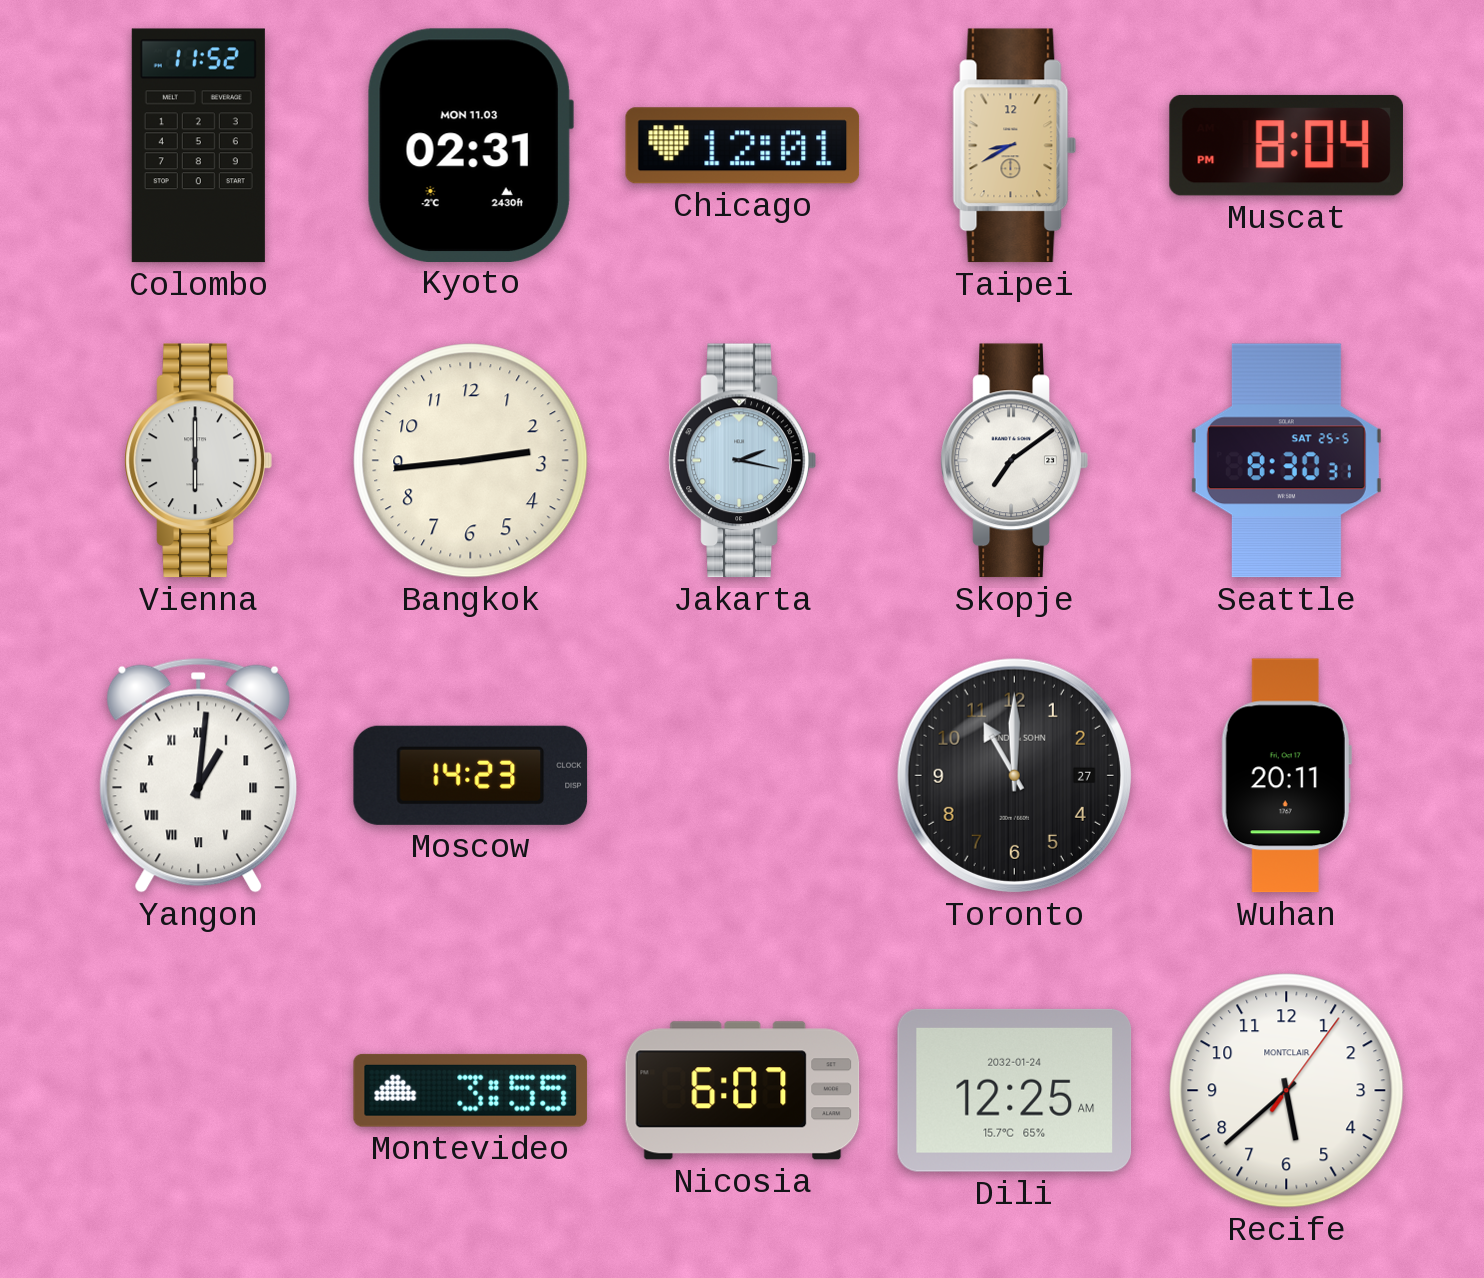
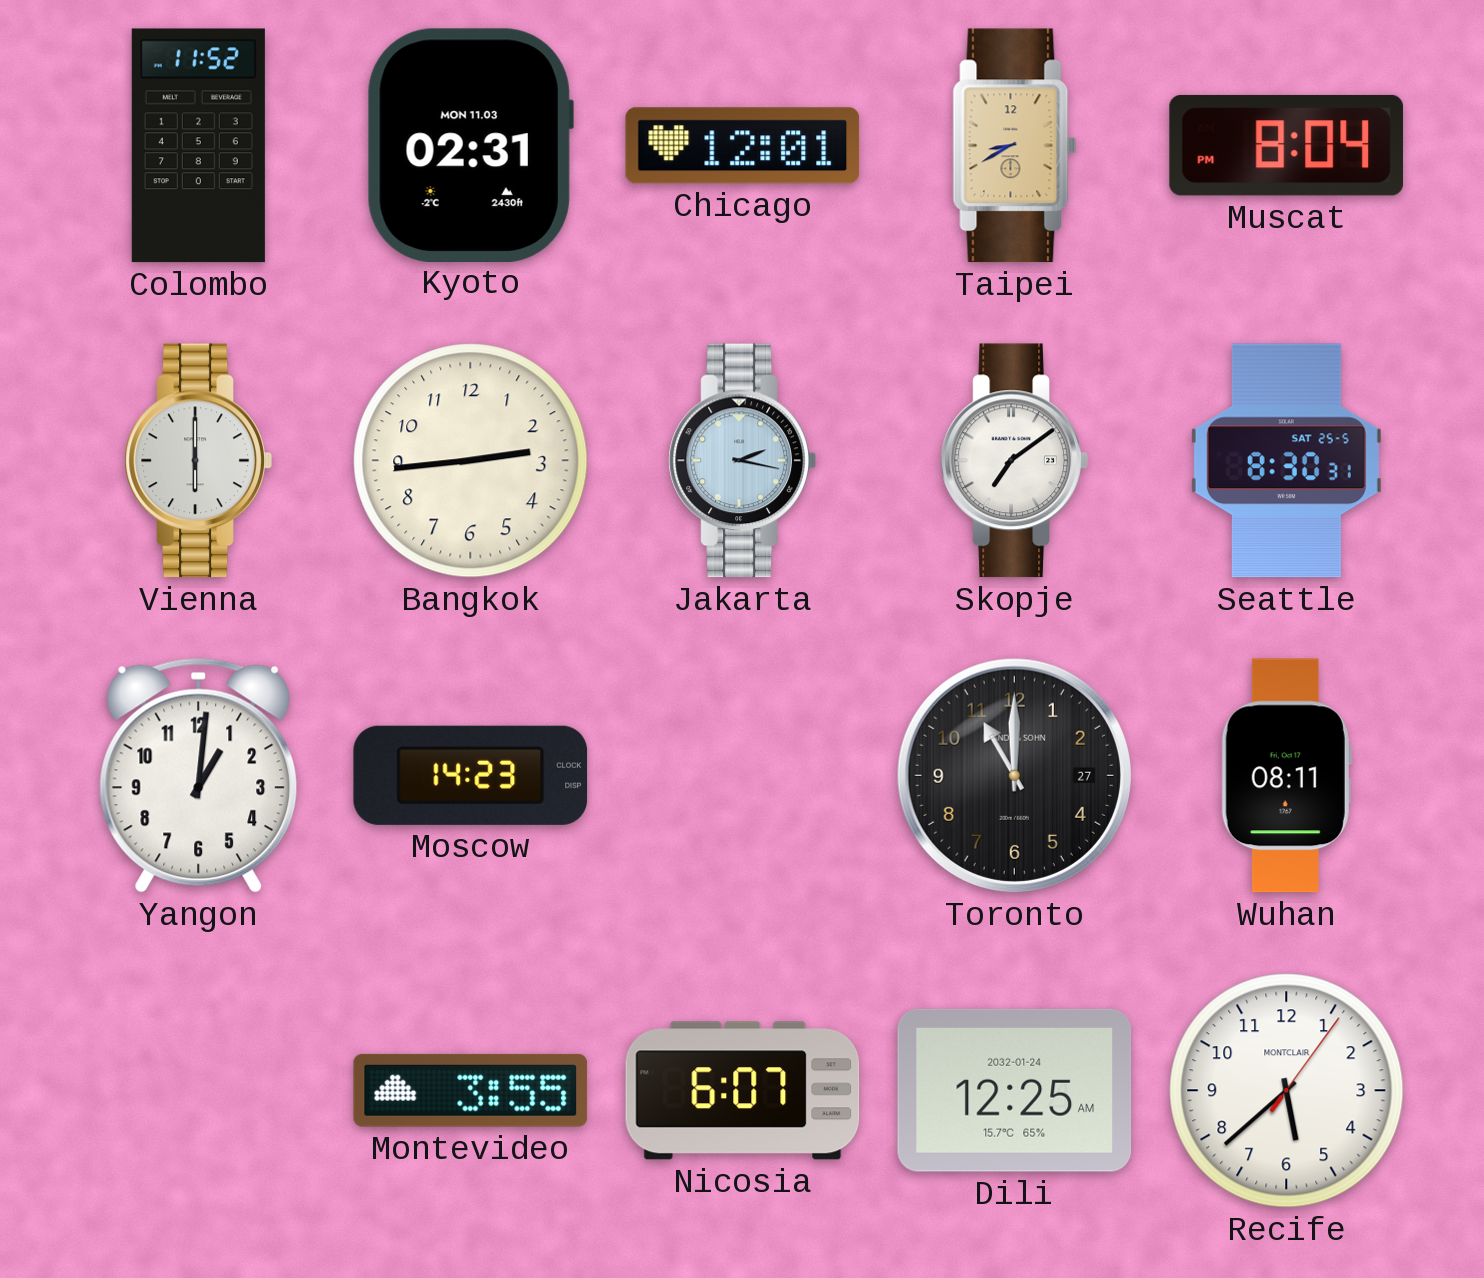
Yangon numerals: Roman -> Arabic
Wuhan: 20:11 -> 08:11
